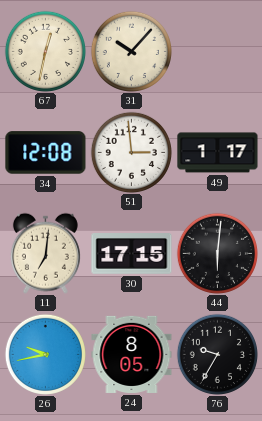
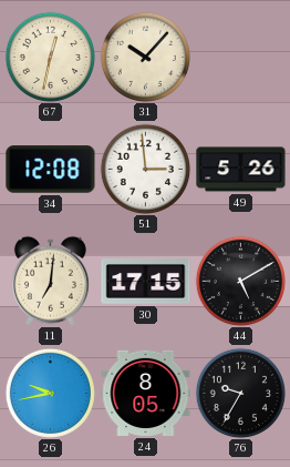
49: 1:17 -> 5:26
44: 6:01 -> 5:10
